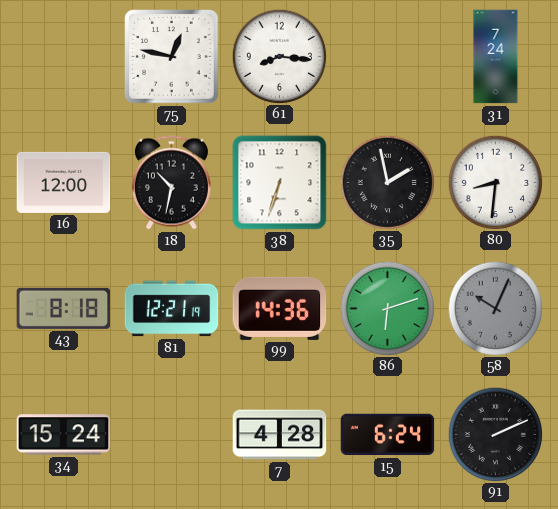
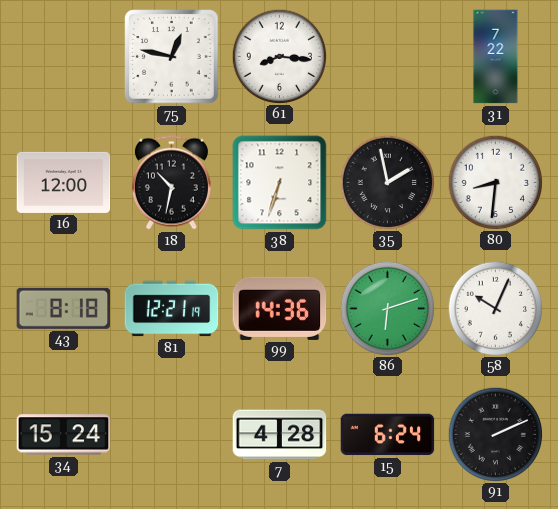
31: 7:24 -> 7:22
58 dial: grey -> white
